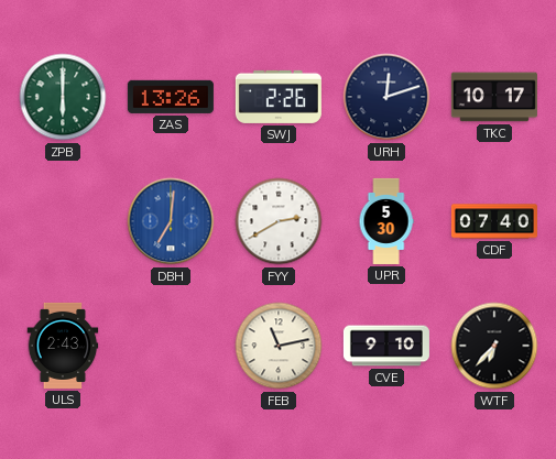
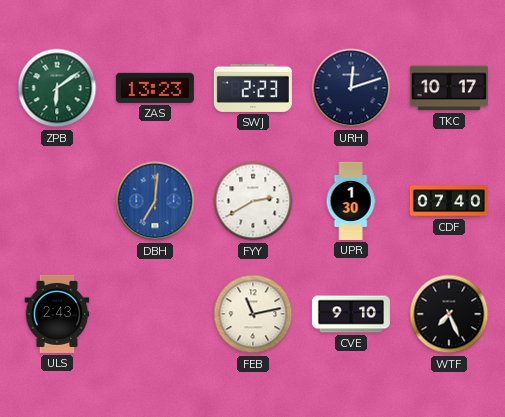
ZPB: 6:00 -> 6:09
ZAS: 13:26 -> 13:23
SWJ: 2:26 -> 2:23
UPR: 5:30 -> 1:30
WTF: 6:37 -> 7:26
